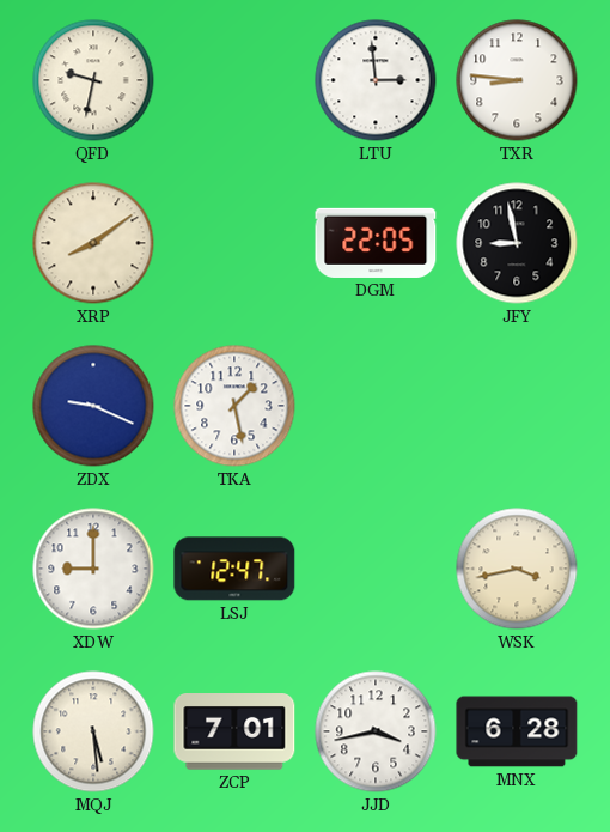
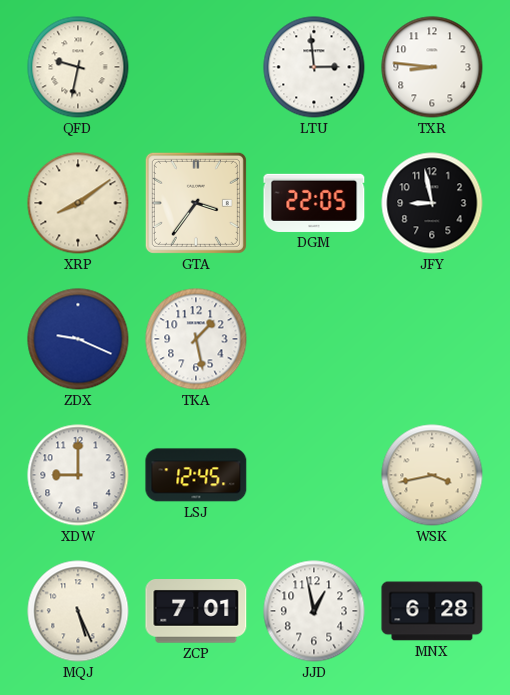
GTA: none -> 3:36
LSJ: 12:47 -> 12:45
MQJ: 5:29 -> 5:26
JJD: 3:43 -> 12:58
